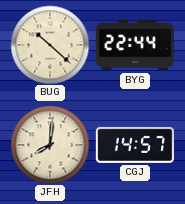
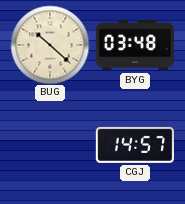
BYG: 22:44 -> 03:48
JFH: 8:01 -> none
